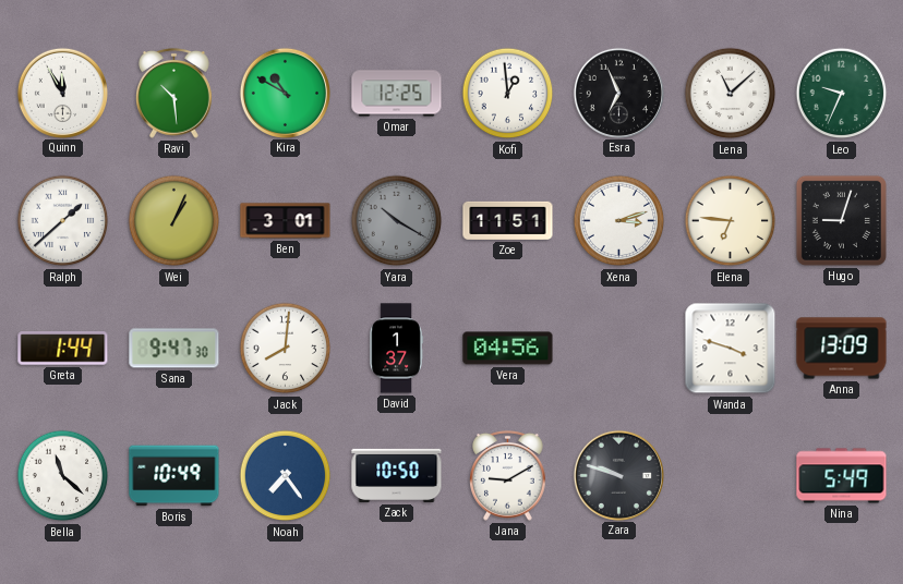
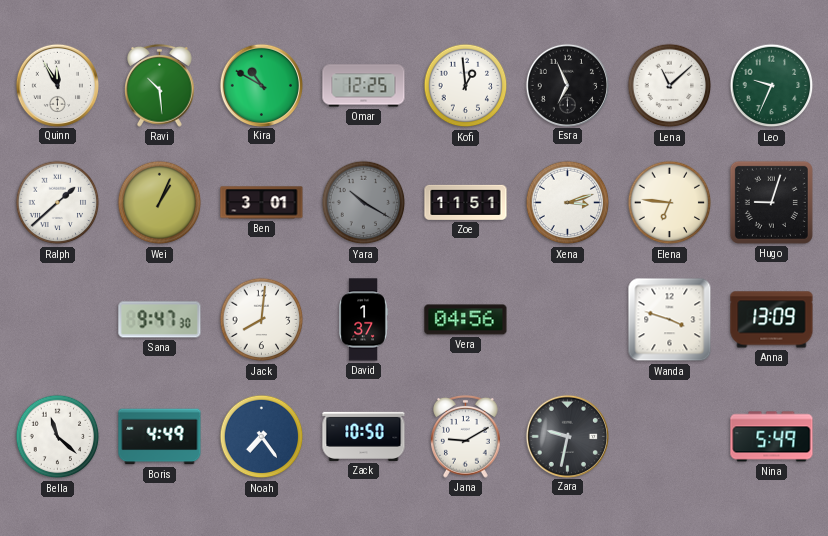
Greta: 1:44 -> none
Boris: 10:49 -> 4:49
Zara: 9:48 -> 9:32
